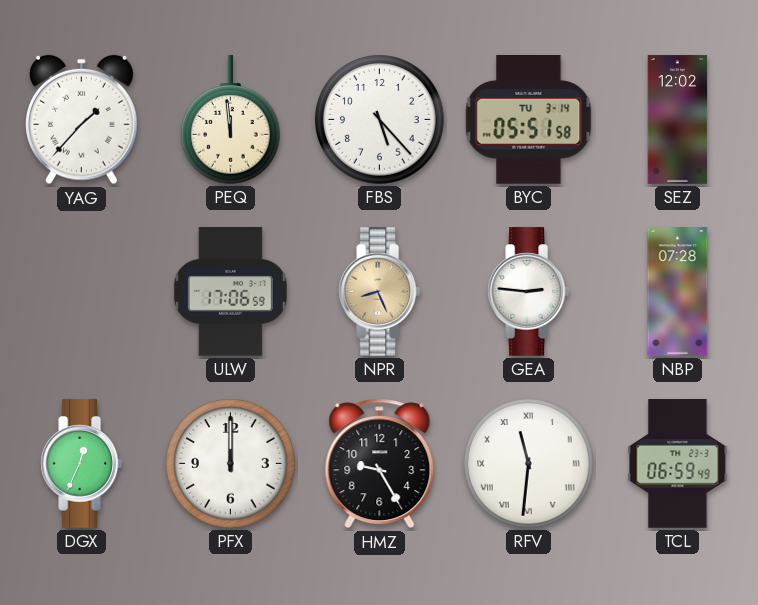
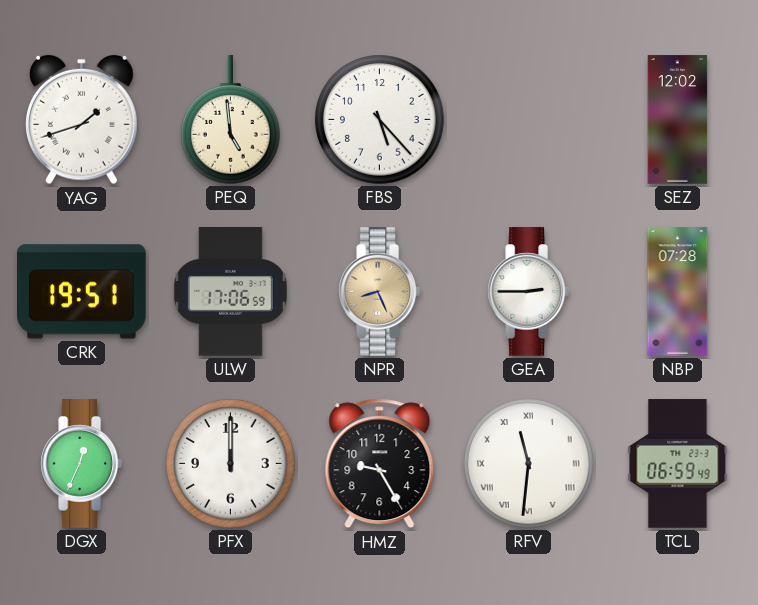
YAG: 1:37 -> 1:42
PEQ: 11:59 -> 4:59
BYC: 05:51 -> none
CRK: none -> 19:51
GEA: 2:46 -> 2:45
